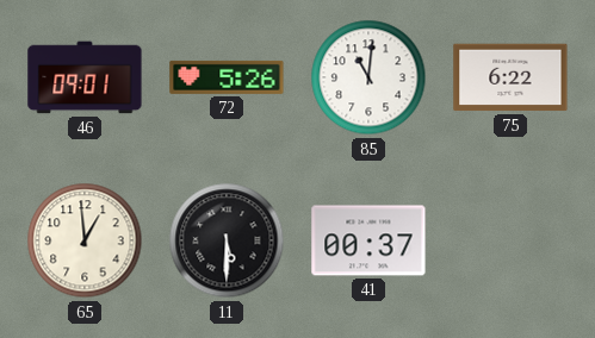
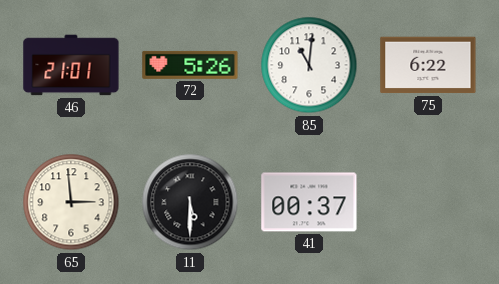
46: 09:01 -> 21:01
65: 12:59 -> 2:59
